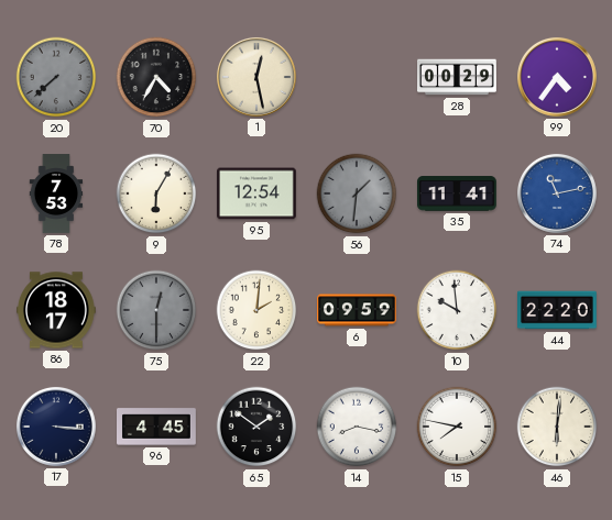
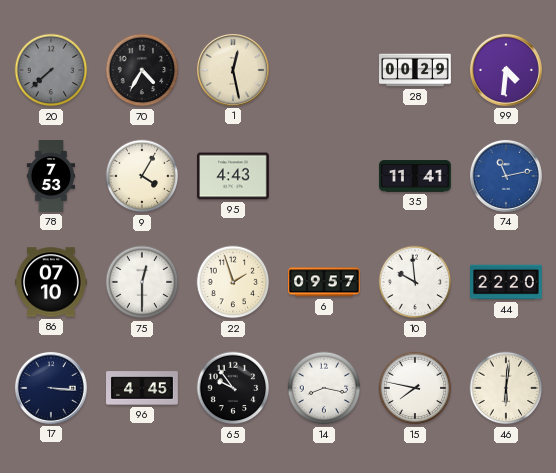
99: 4:36 -> 4:31
9: 6:05 -> 4:05
95: 12:54 -> 4:43
56: 1:31 -> none
86: 18:17 -> 07:10
75 dial: grey -> white
22: 2:01 -> 1:57
6: 09:59 -> 09:57
65: 1:51 -> 9:54
